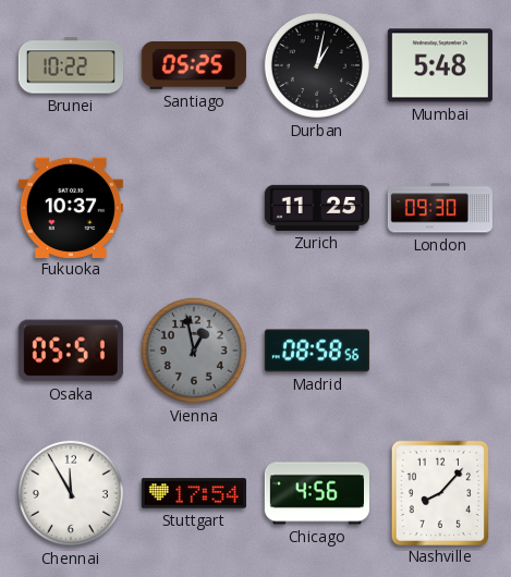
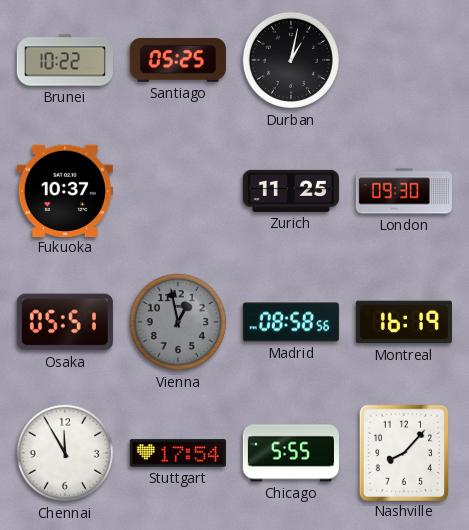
Mumbai: 5:48 -> none
Montreal: none -> 16:19
Chicago: 4:56 -> 5:55
